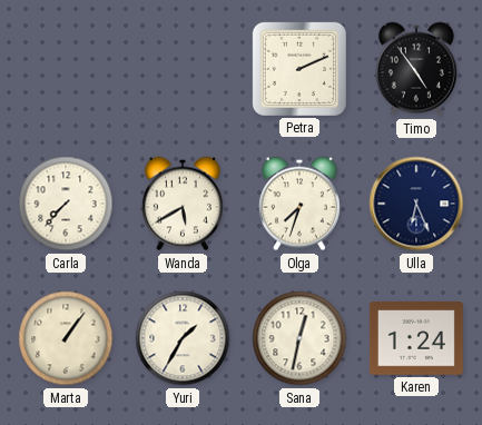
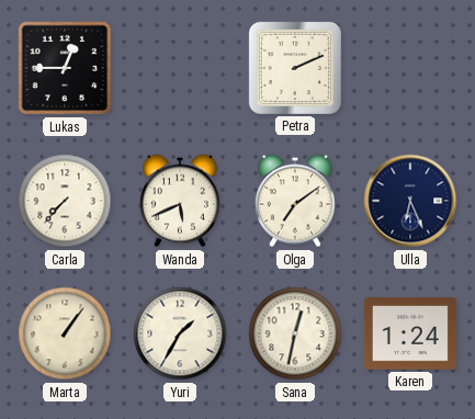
Lukas: none -> 12:45
Timo: 4:54 -> none
Wanda: 5:40 -> 5:41
Olga: 7:33 -> 7:09
